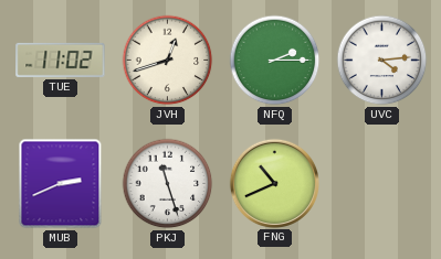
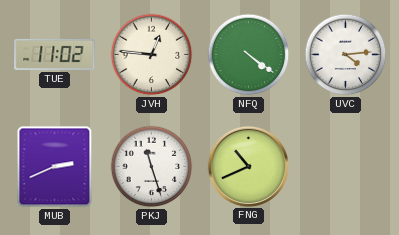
JVH: 12:42 -> 12:46
NFQ: 2:15 -> 4:21
